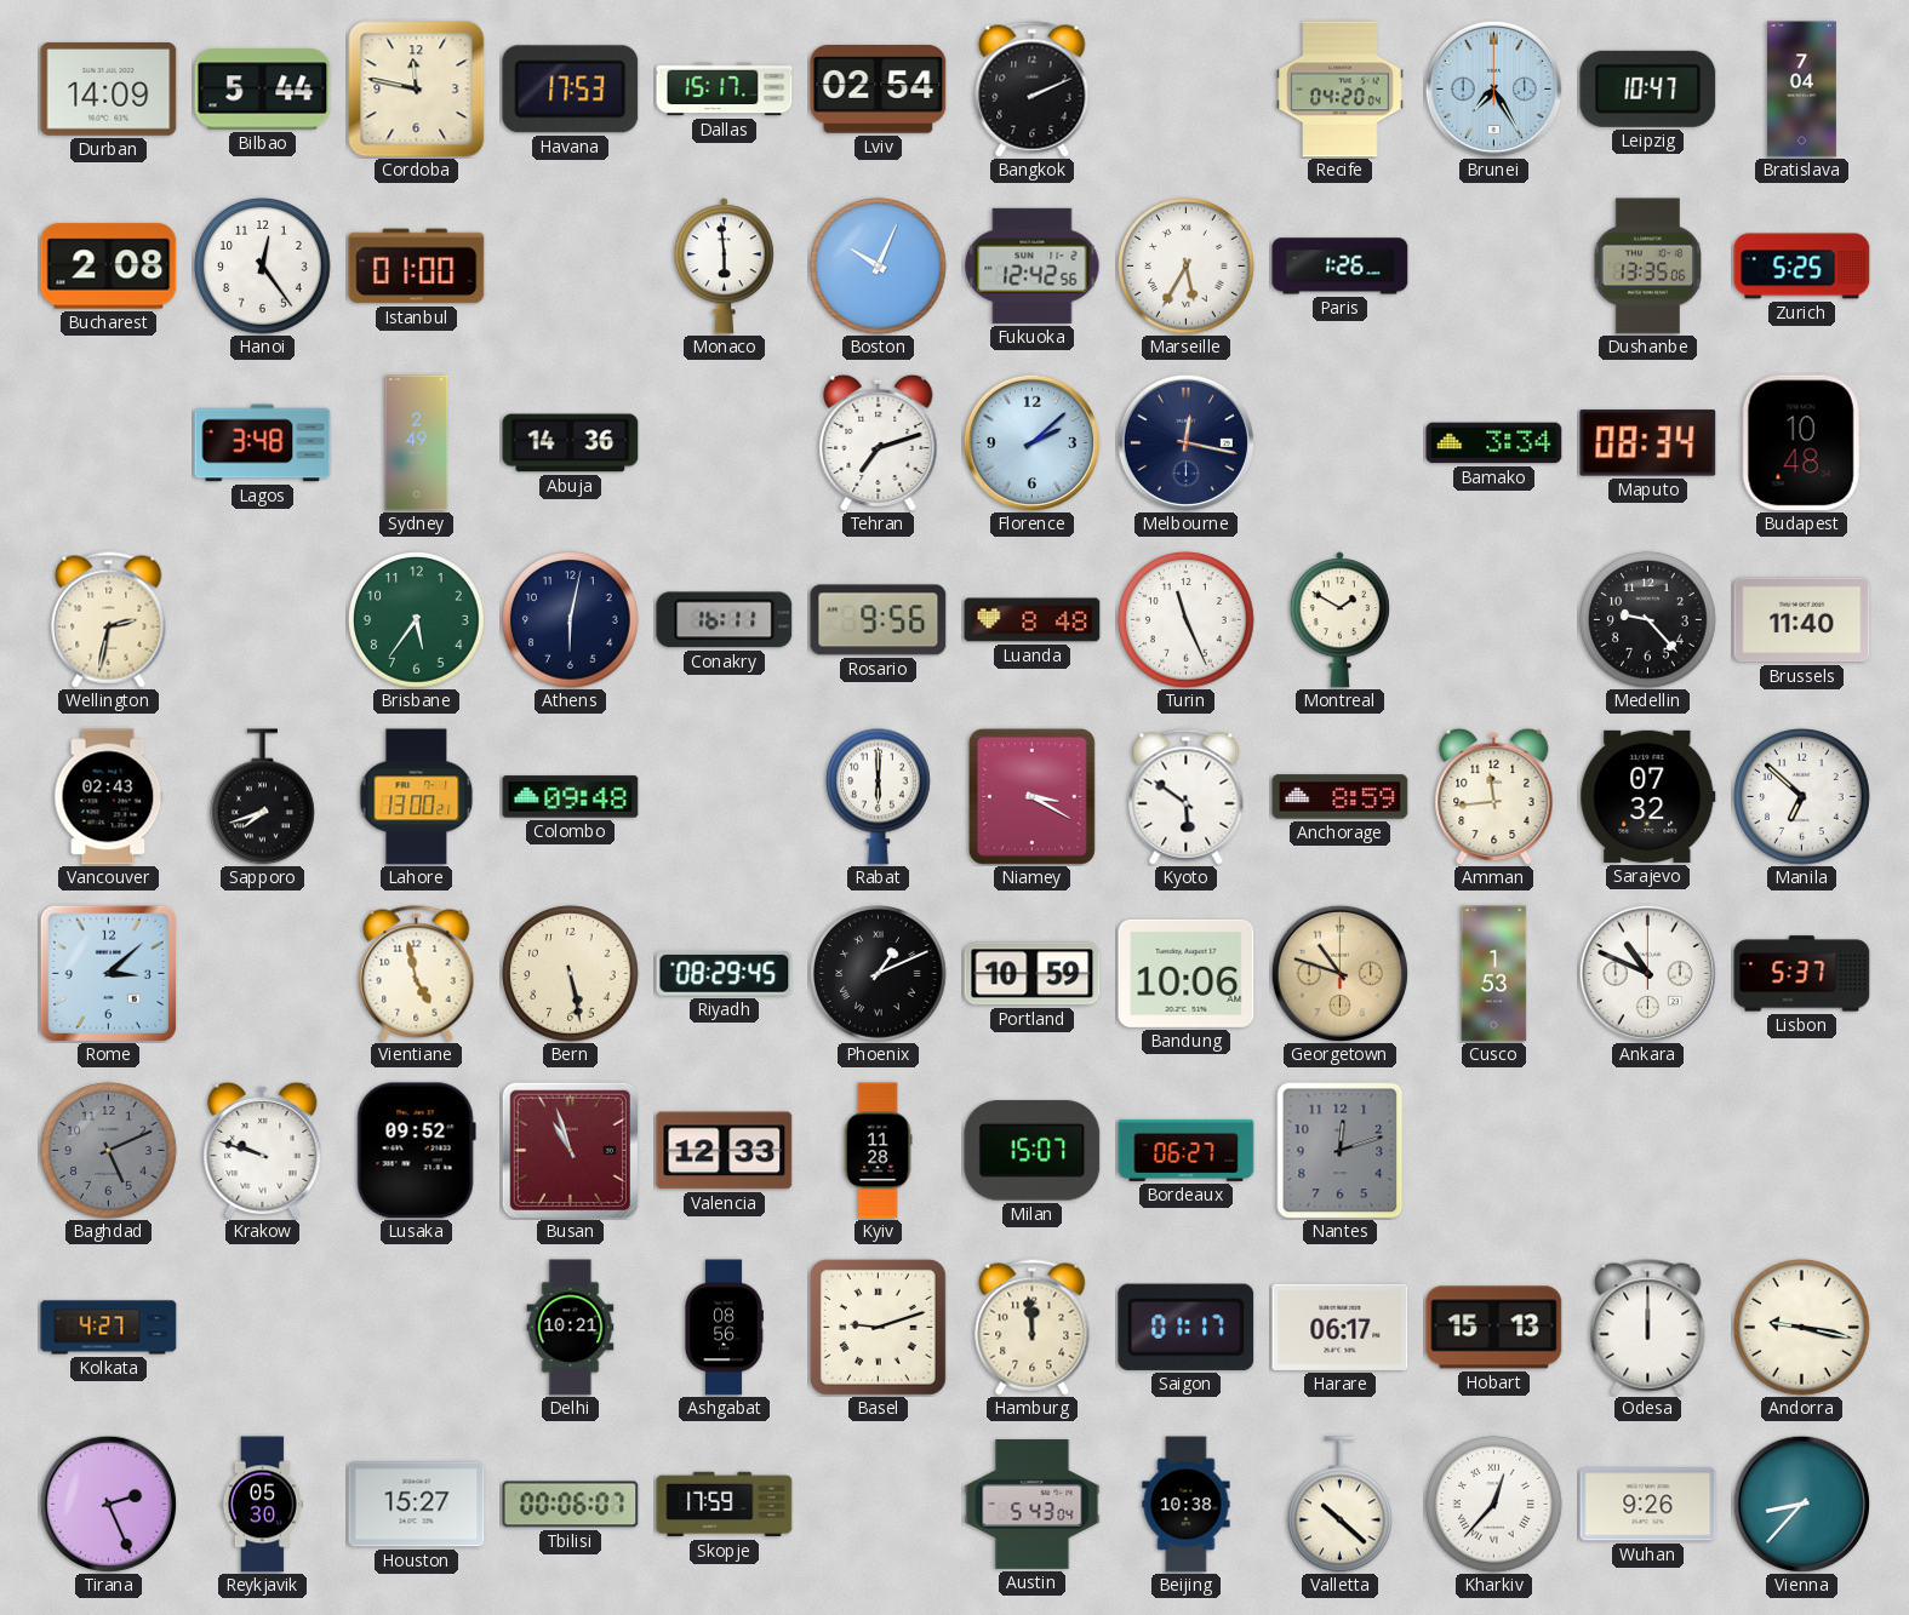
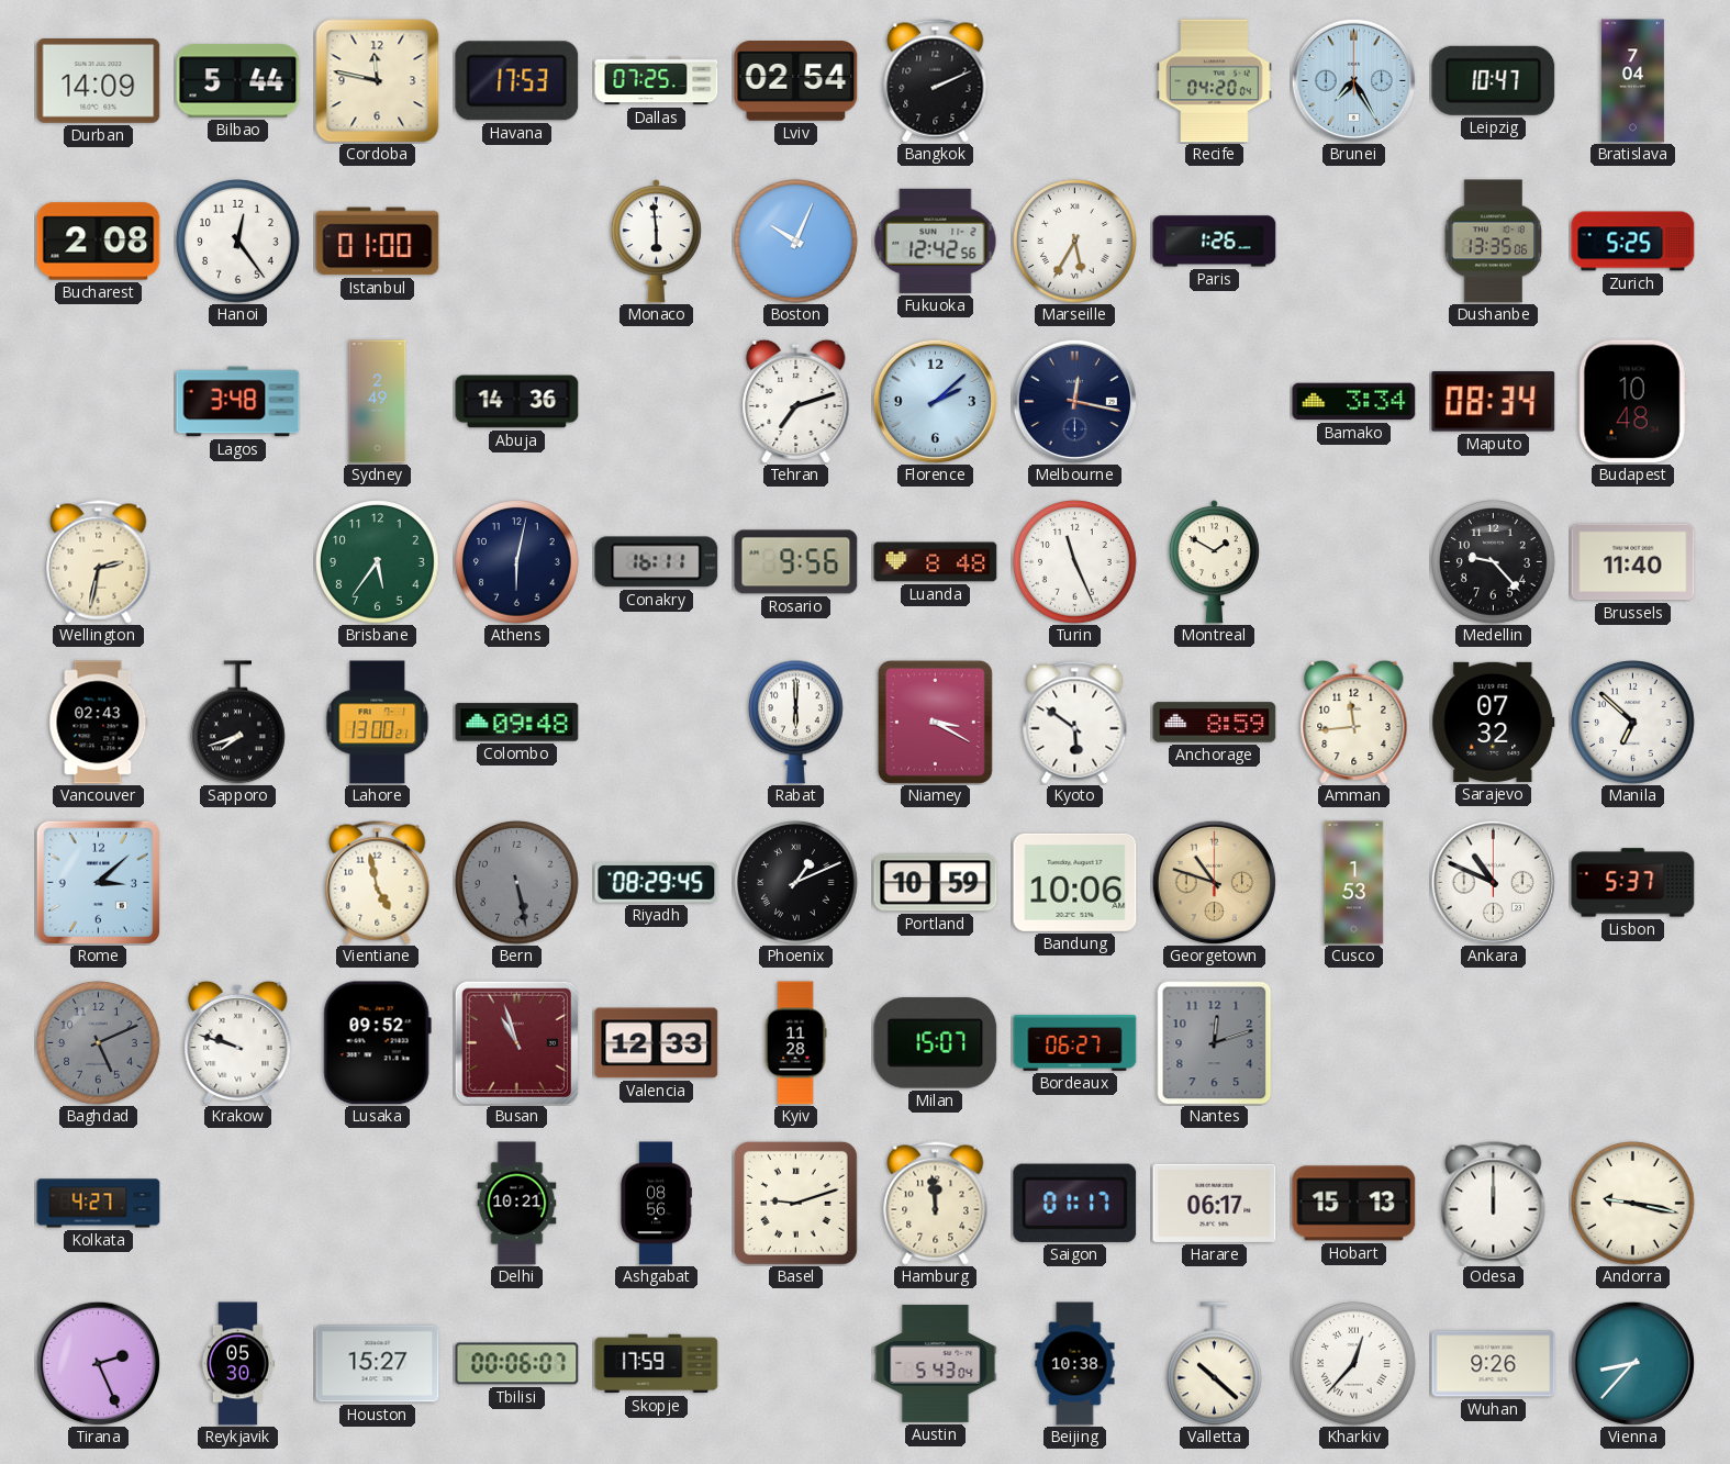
Dallas: 15:17 -> 07:25
Bern dial: cream -> grey
